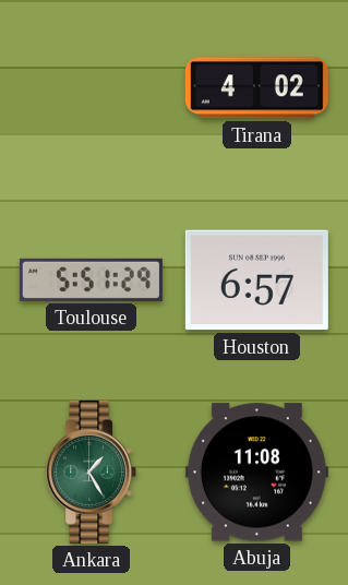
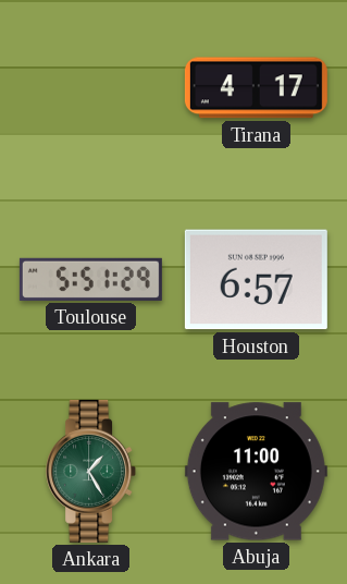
Tirana: 4:02 -> 4:17
Abuja: 11:08 -> 11:00
